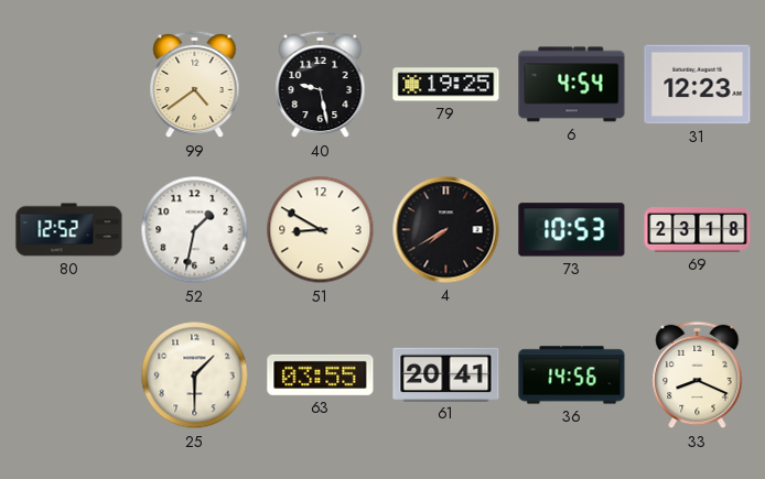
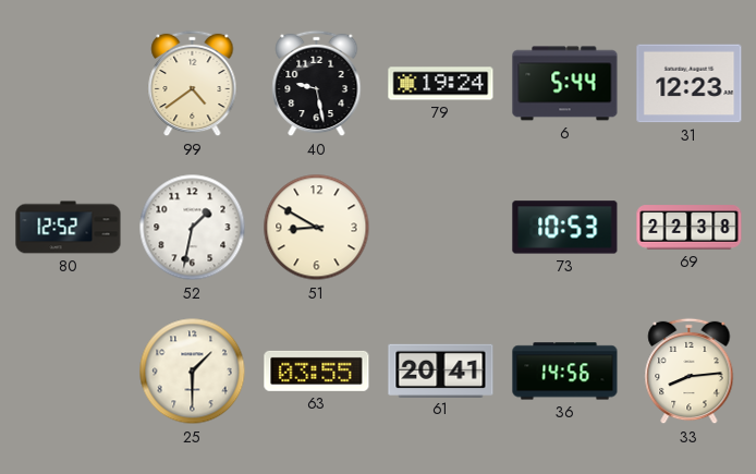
79: 19:25 -> 19:24
6: 4:54 -> 5:44
4: 7:40 -> none
69: 23:18 -> 22:38
33: 8:19 -> 8:14
